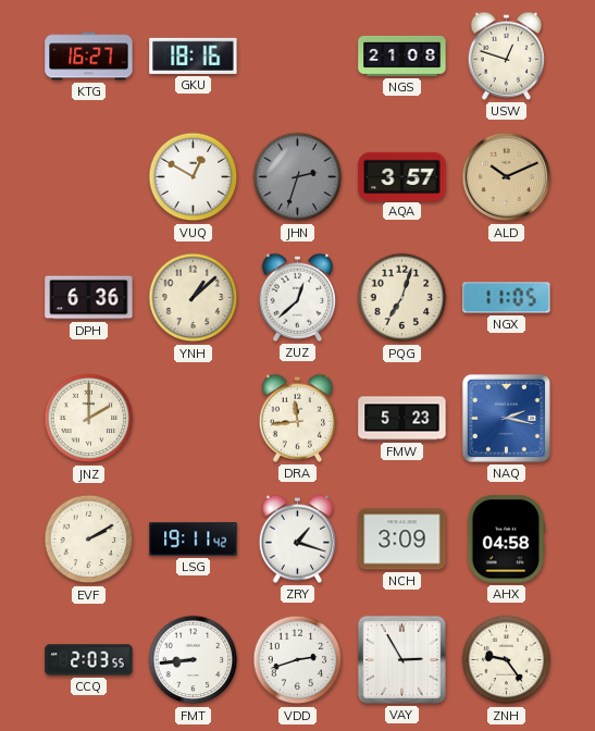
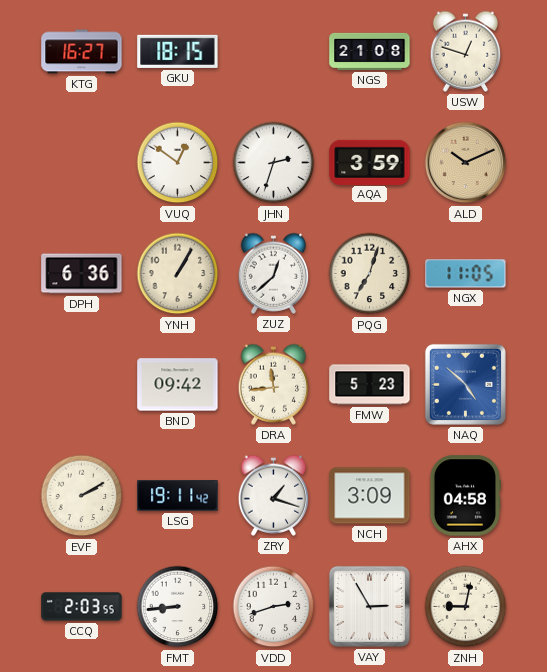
GKU: 18:16 -> 18:15
VUQ: 12:50 -> 12:51
JHN dial: grey -> white
AQA: 3:57 -> 3:59
YNH: 1:08 -> 1:05
JNZ: 2:00 -> none
BND: none -> 09:42
NAQ: 2:17 -> 4:52
ZNH: 9:24 -> 9:02
